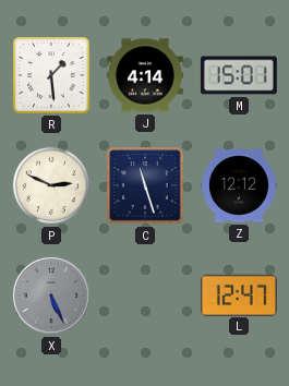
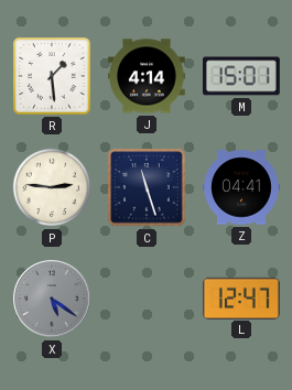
P: 2:49 -> 2:46
Z: 12:12 -> 04:41
X: 5:26 -> 5:21
